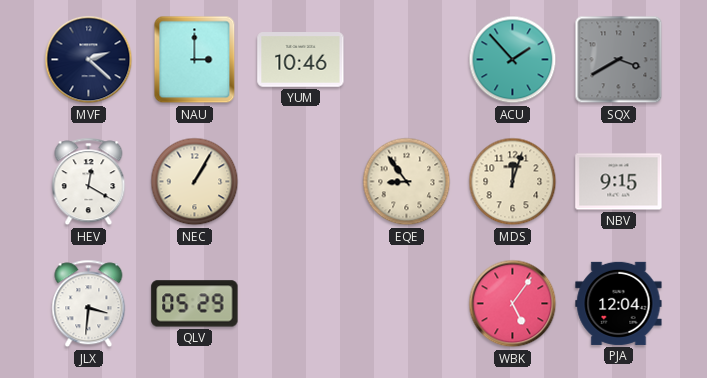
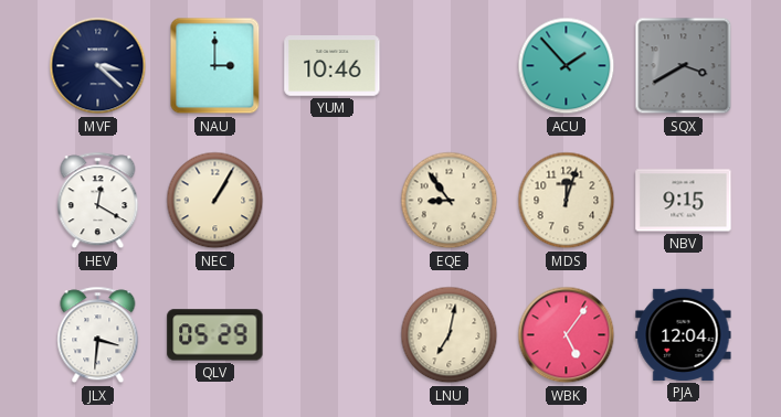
MVF: 2:22 -> 3:22
LNU: none -> 7:02
